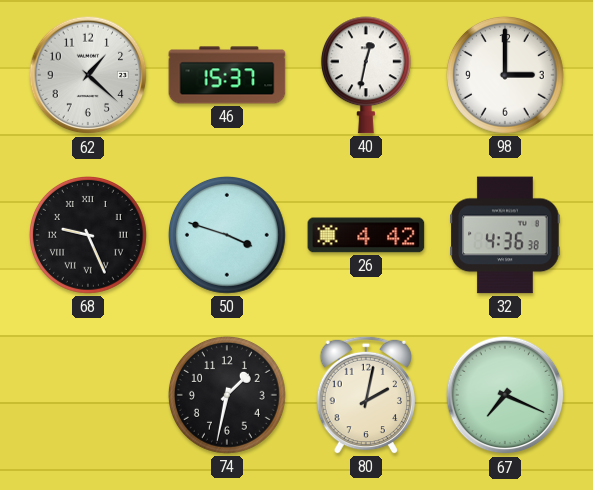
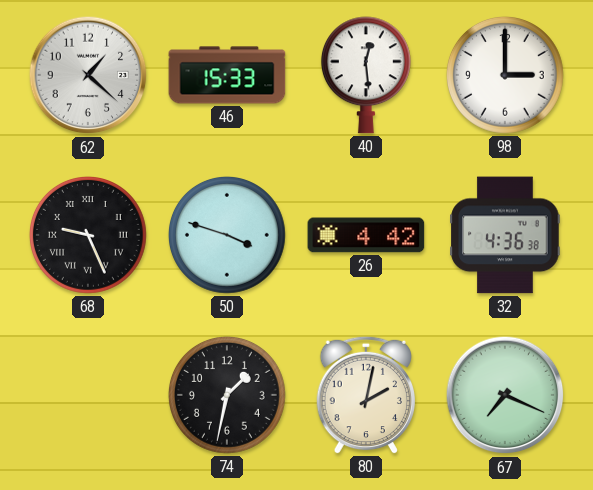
46: 15:37 -> 15:33
40: 12:32 -> 12:29
